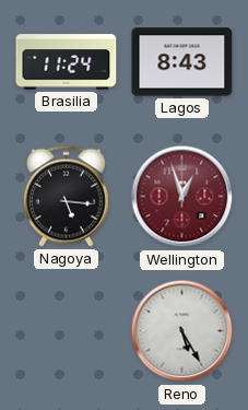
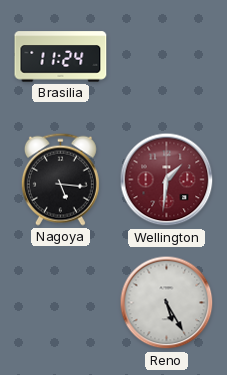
Lagos: 8:43 -> none
Wellington: 12:57 -> 1:31
